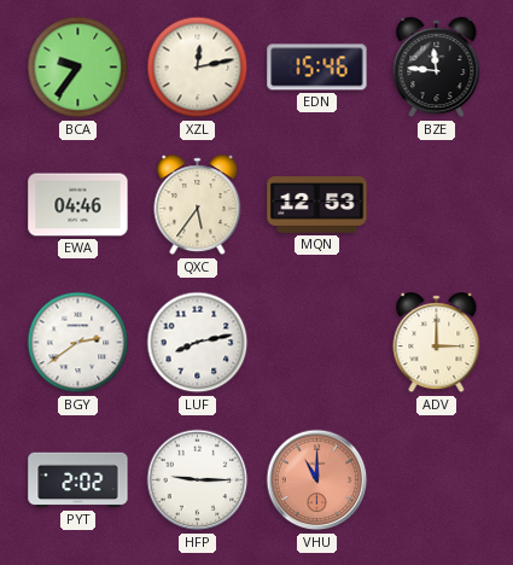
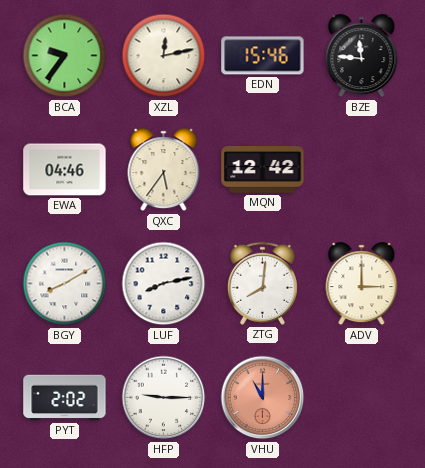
MQN: 12:53 -> 12:42
BGY: 2:39 -> 8:10
ZTG: none -> 8:01
